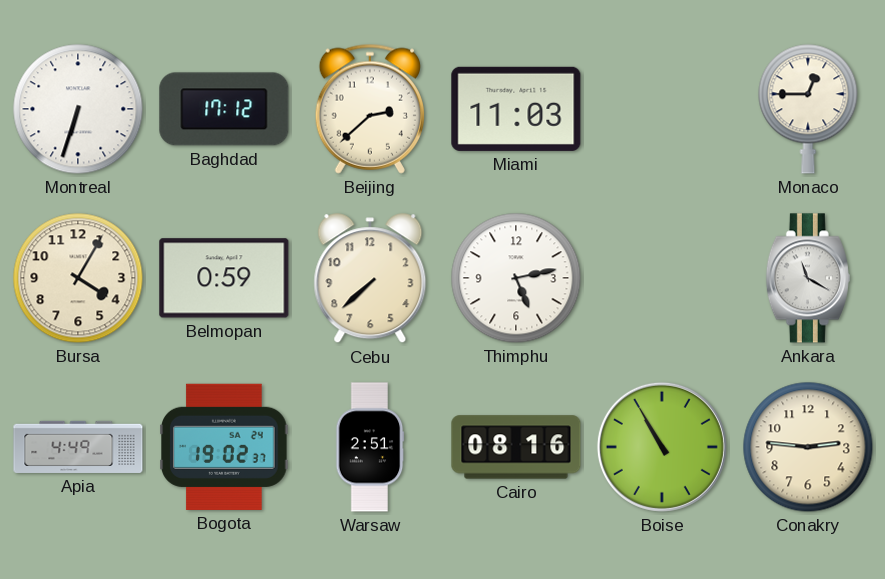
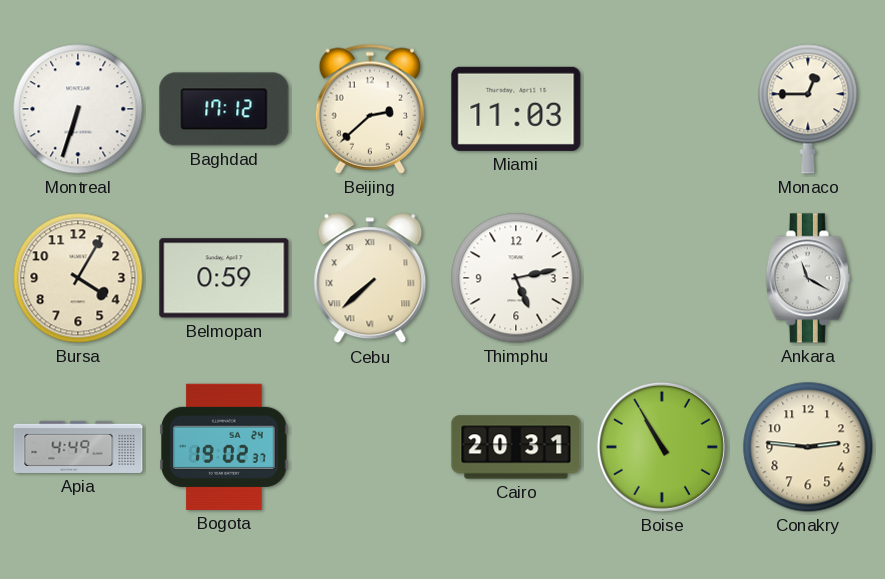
Cebu numerals: Arabic -> Roman
Warsaw: 2:51 -> none
Cairo: 08:16 -> 20:31
